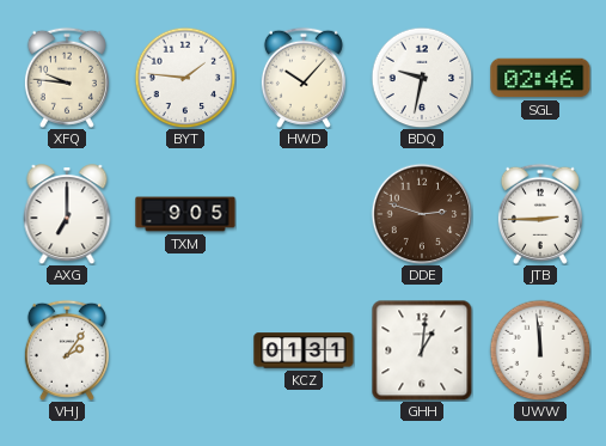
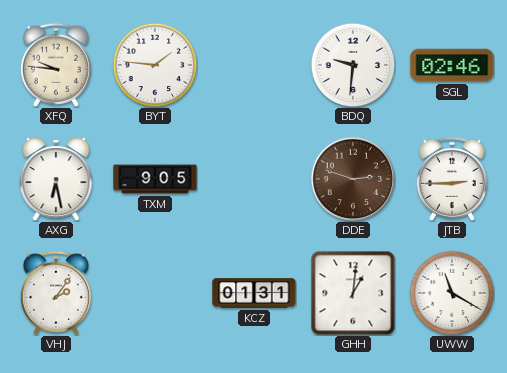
HWD: 10:07 -> none
BDQ: 9:32 -> 9:31
AXG: 7:00 -> 6:28
UWW: 11:59 -> 11:20
